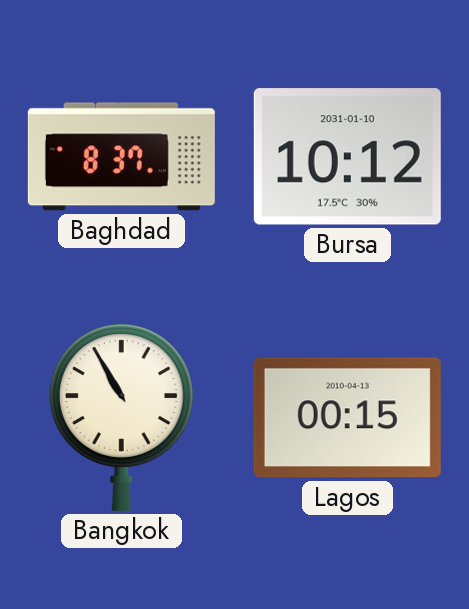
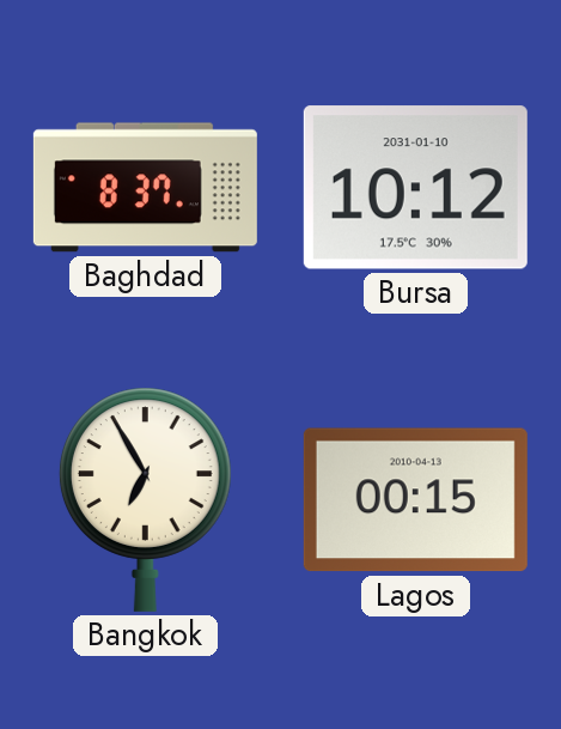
Bangkok: 10:55 -> 6:55
